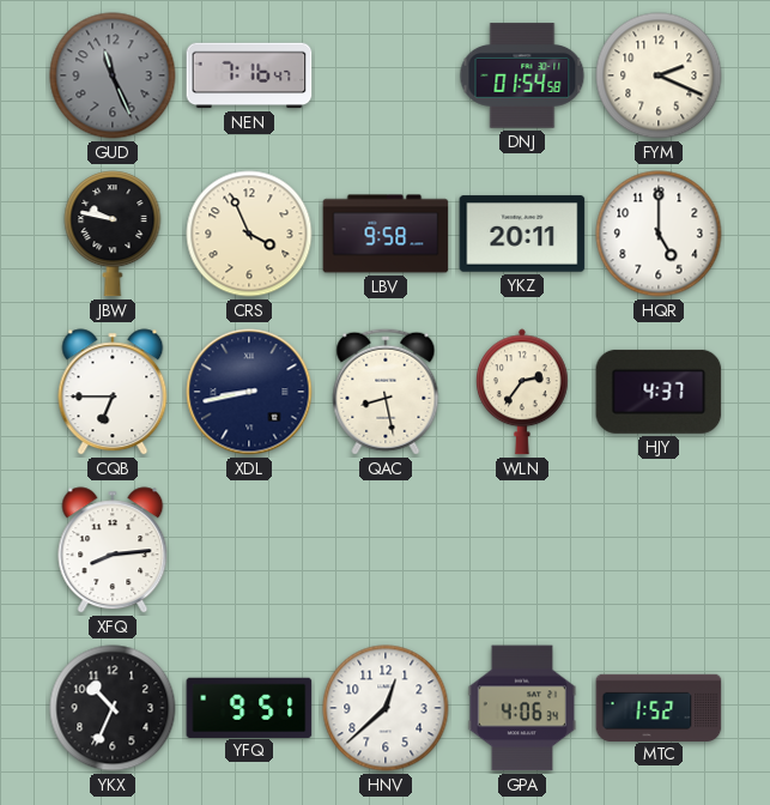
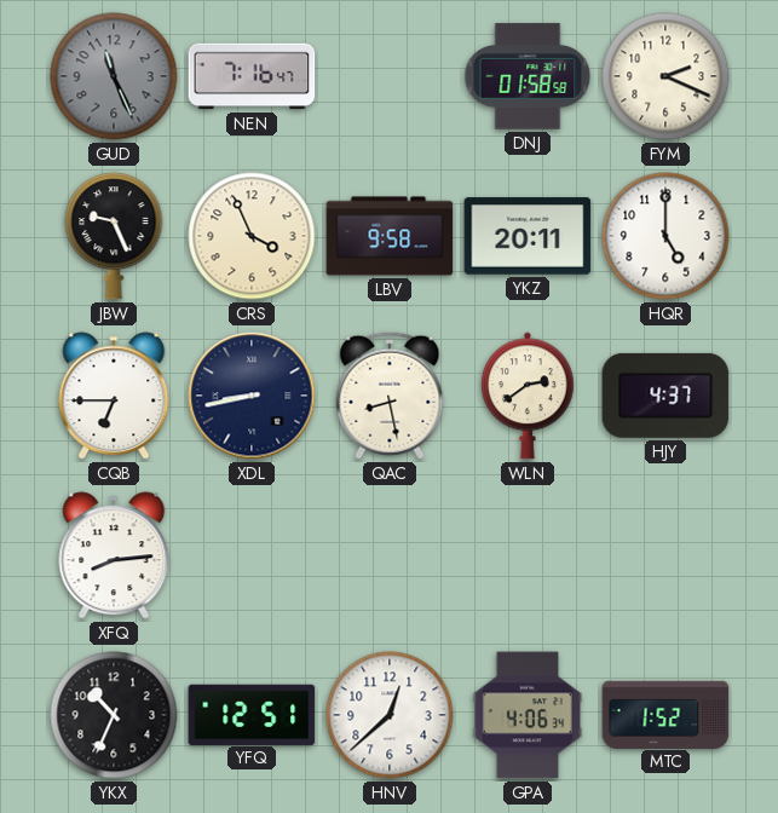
DNJ: 01:54 -> 01:58
JBW: 9:47 -> 9:26
WLN: 2:36 -> 2:39
YFQ: 9:51 -> 12:51
